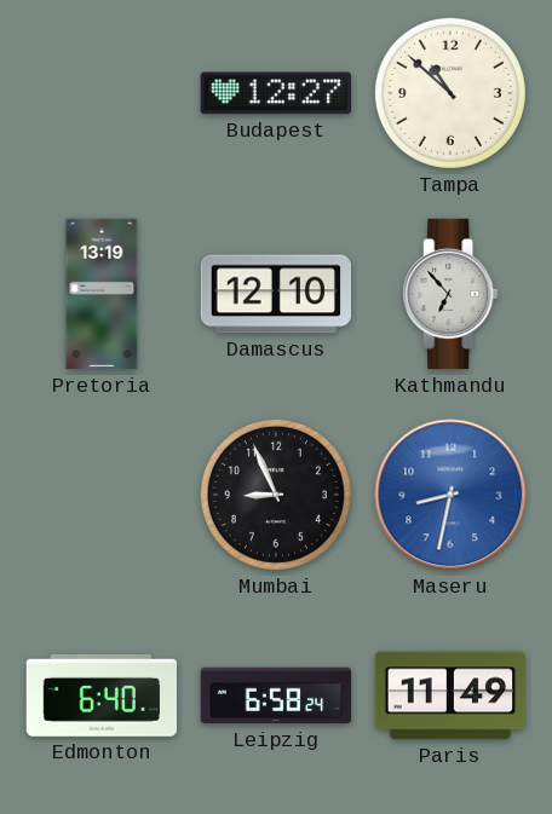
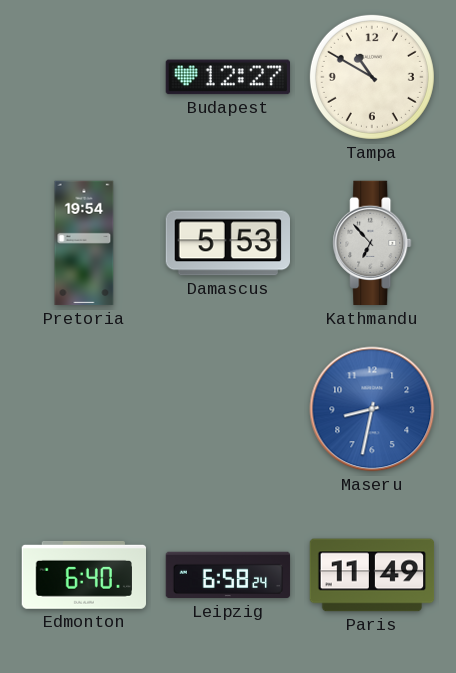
Tampa: 10:52 -> 10:50
Pretoria: 13:19 -> 19:54
Damascus: 12:10 -> 5:53
Mumbai: 8:56 -> none
